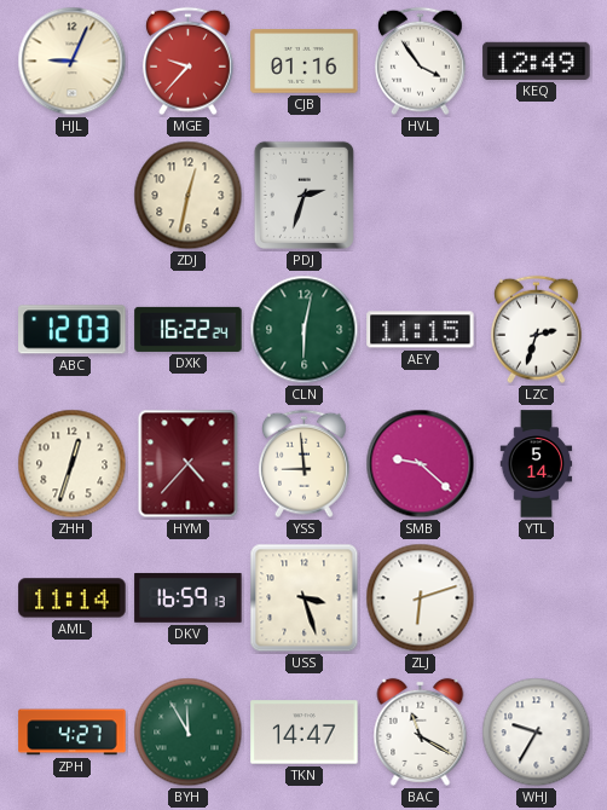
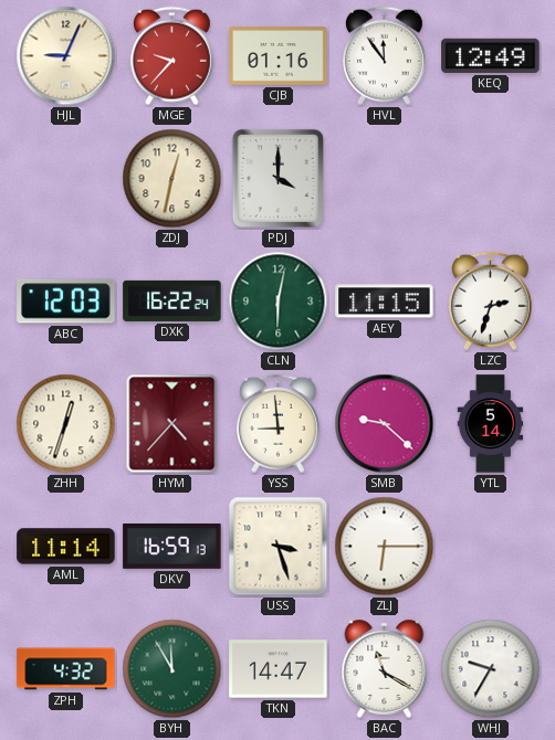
HVL: 3:54 -> 11:54
PDJ: 2:33 -> 4:00
ZLJ: 6:12 -> 6:15
ZPH: 4:27 -> 4:32
